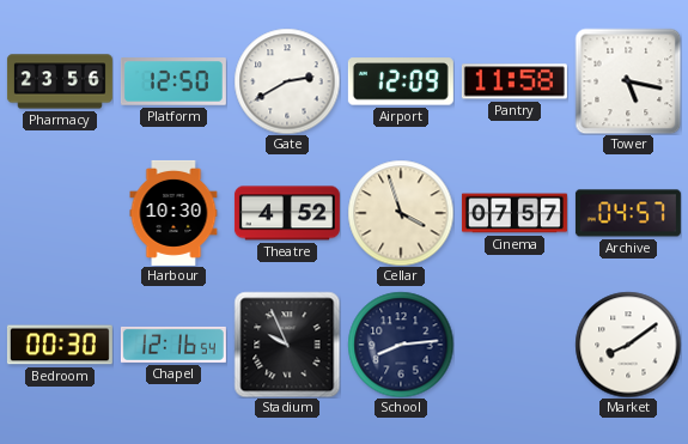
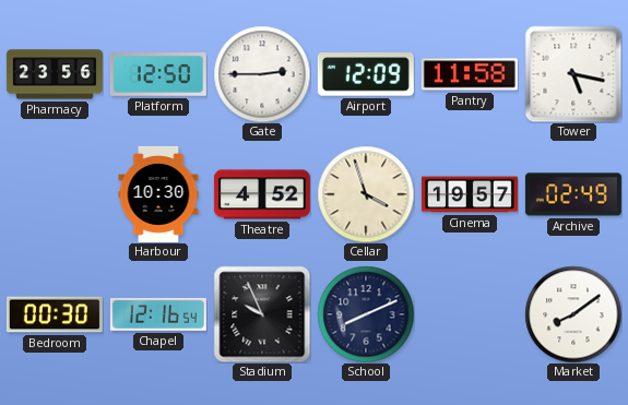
Gate: 2:40 -> 2:45
Cinema: 07:57 -> 19:57
Archive: 04:57 -> 02:49
School: 8:14 -> 8:11
